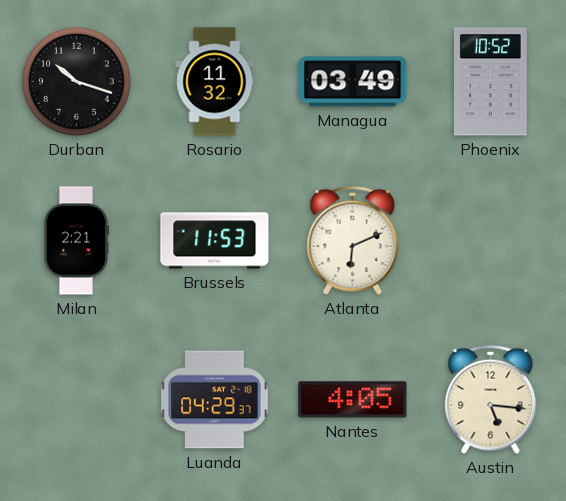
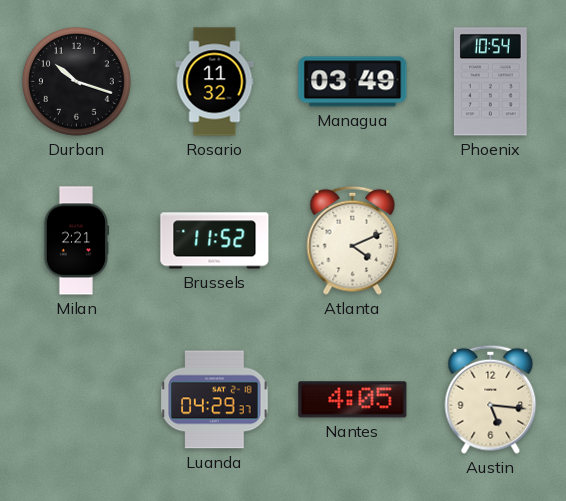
Phoenix: 10:52 -> 10:54
Brussels: 11:53 -> 11:52
Atlanta: 6:11 -> 4:11
